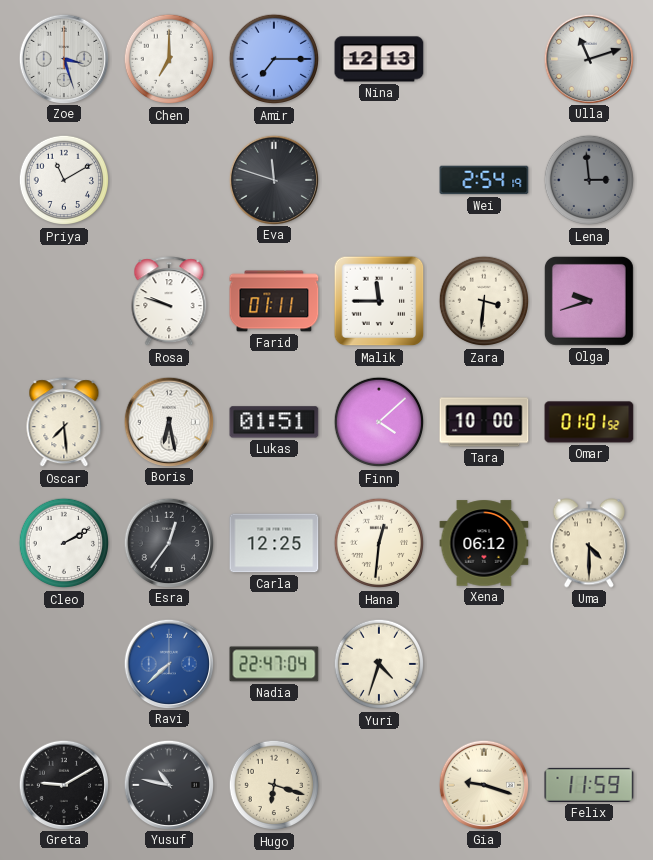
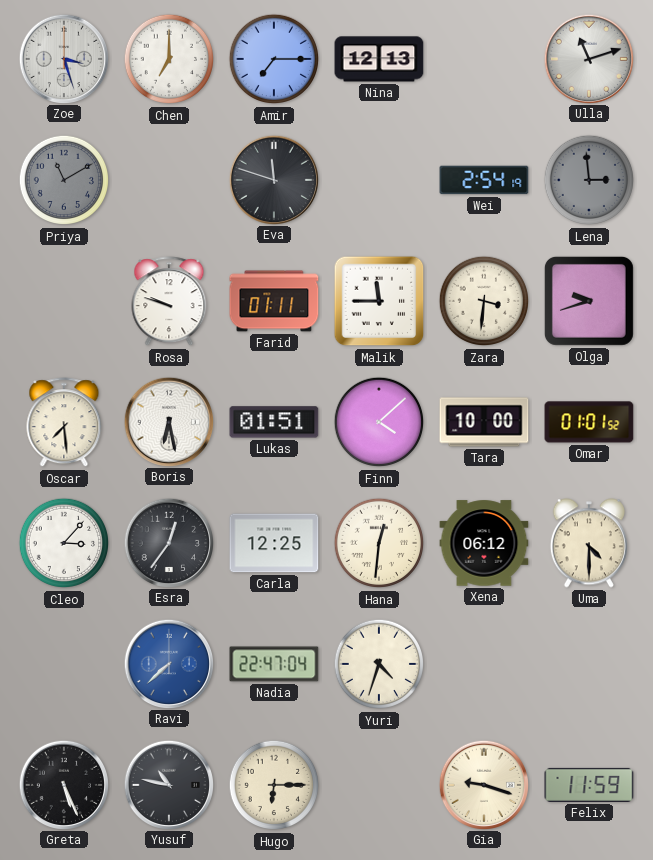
Priya dial: white -> grey
Cleo: 2:10 -> 3:07
Greta: 9:10 -> 5:26
Hugo: 6:18 -> 6:15
